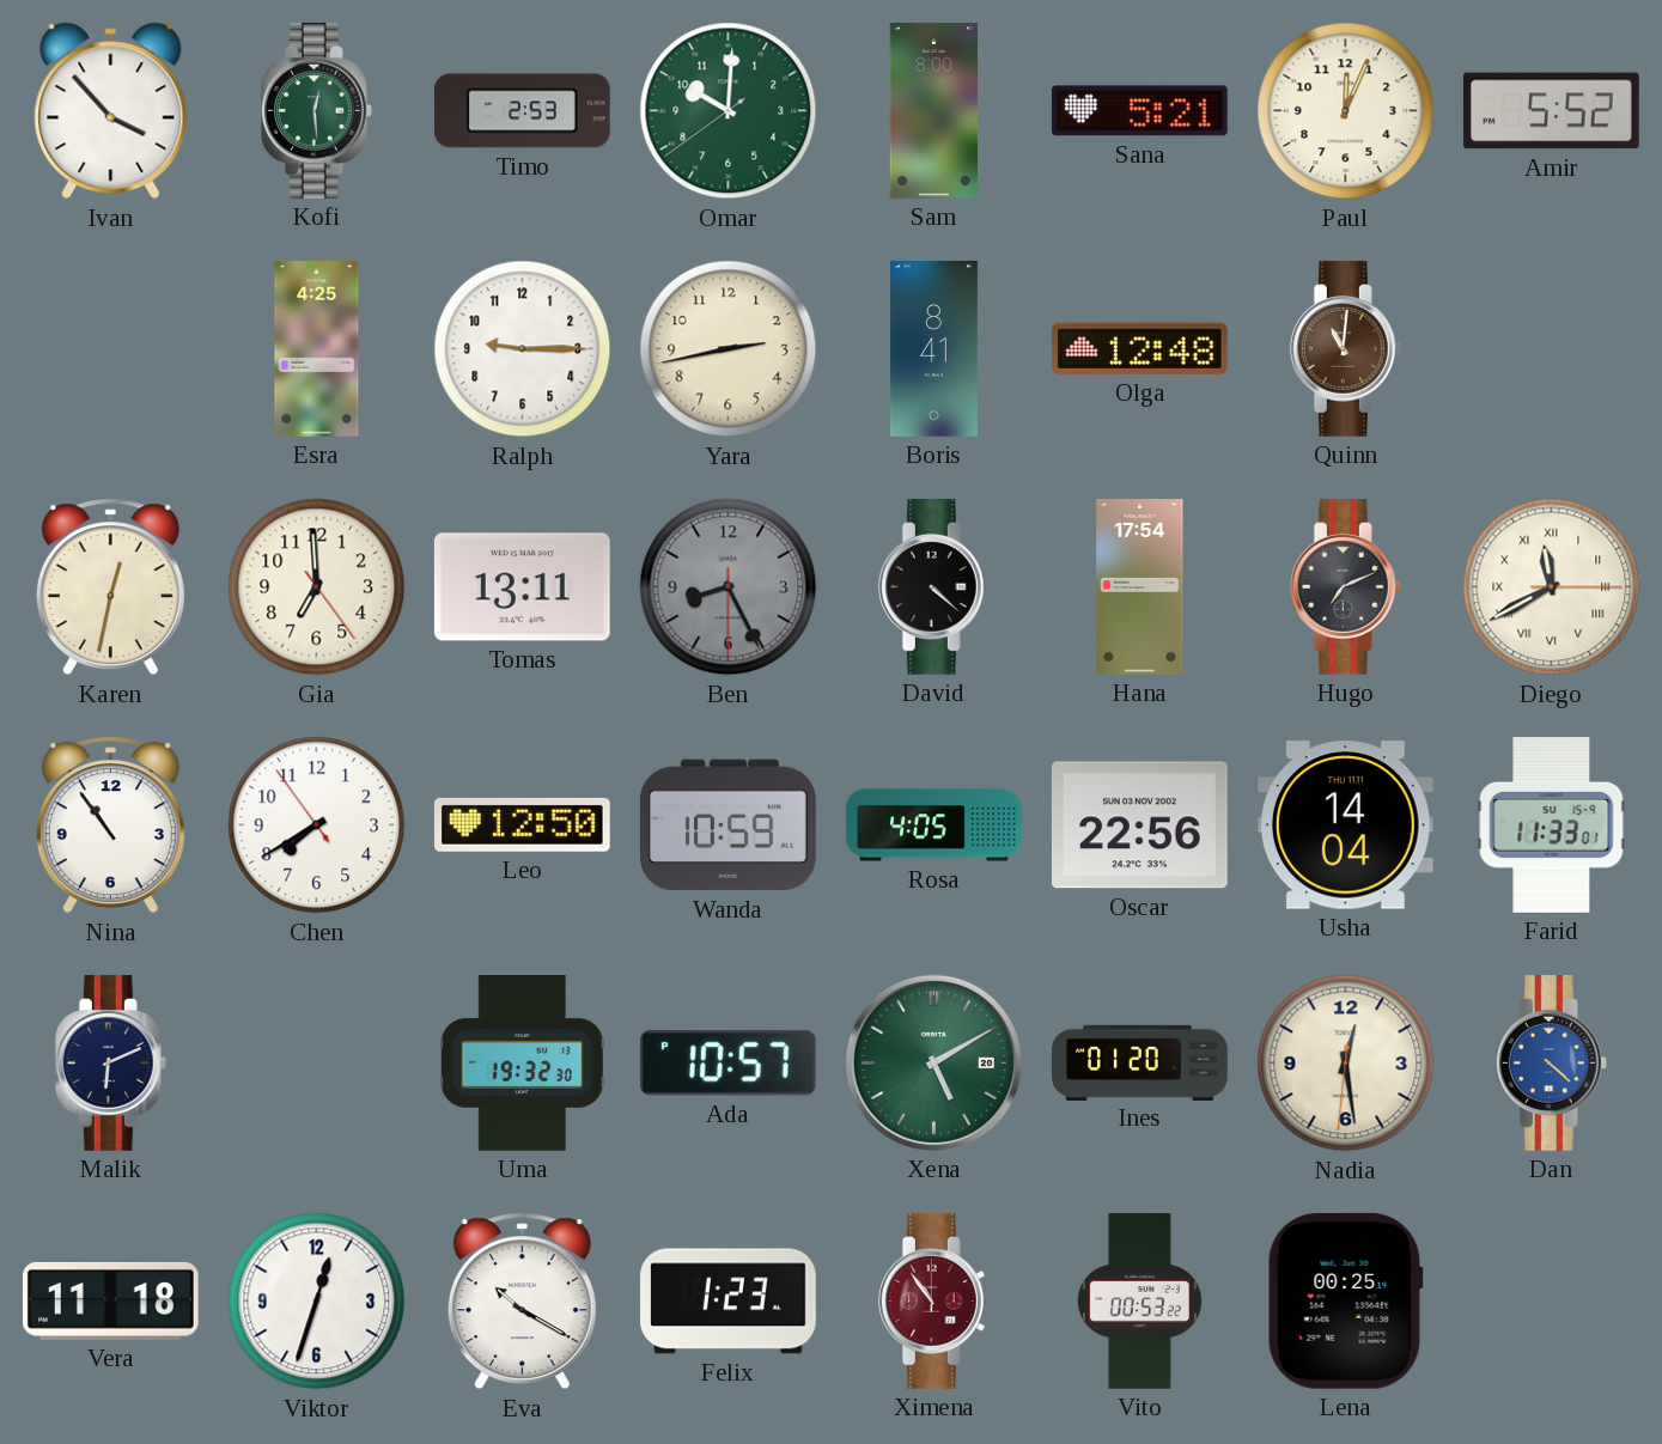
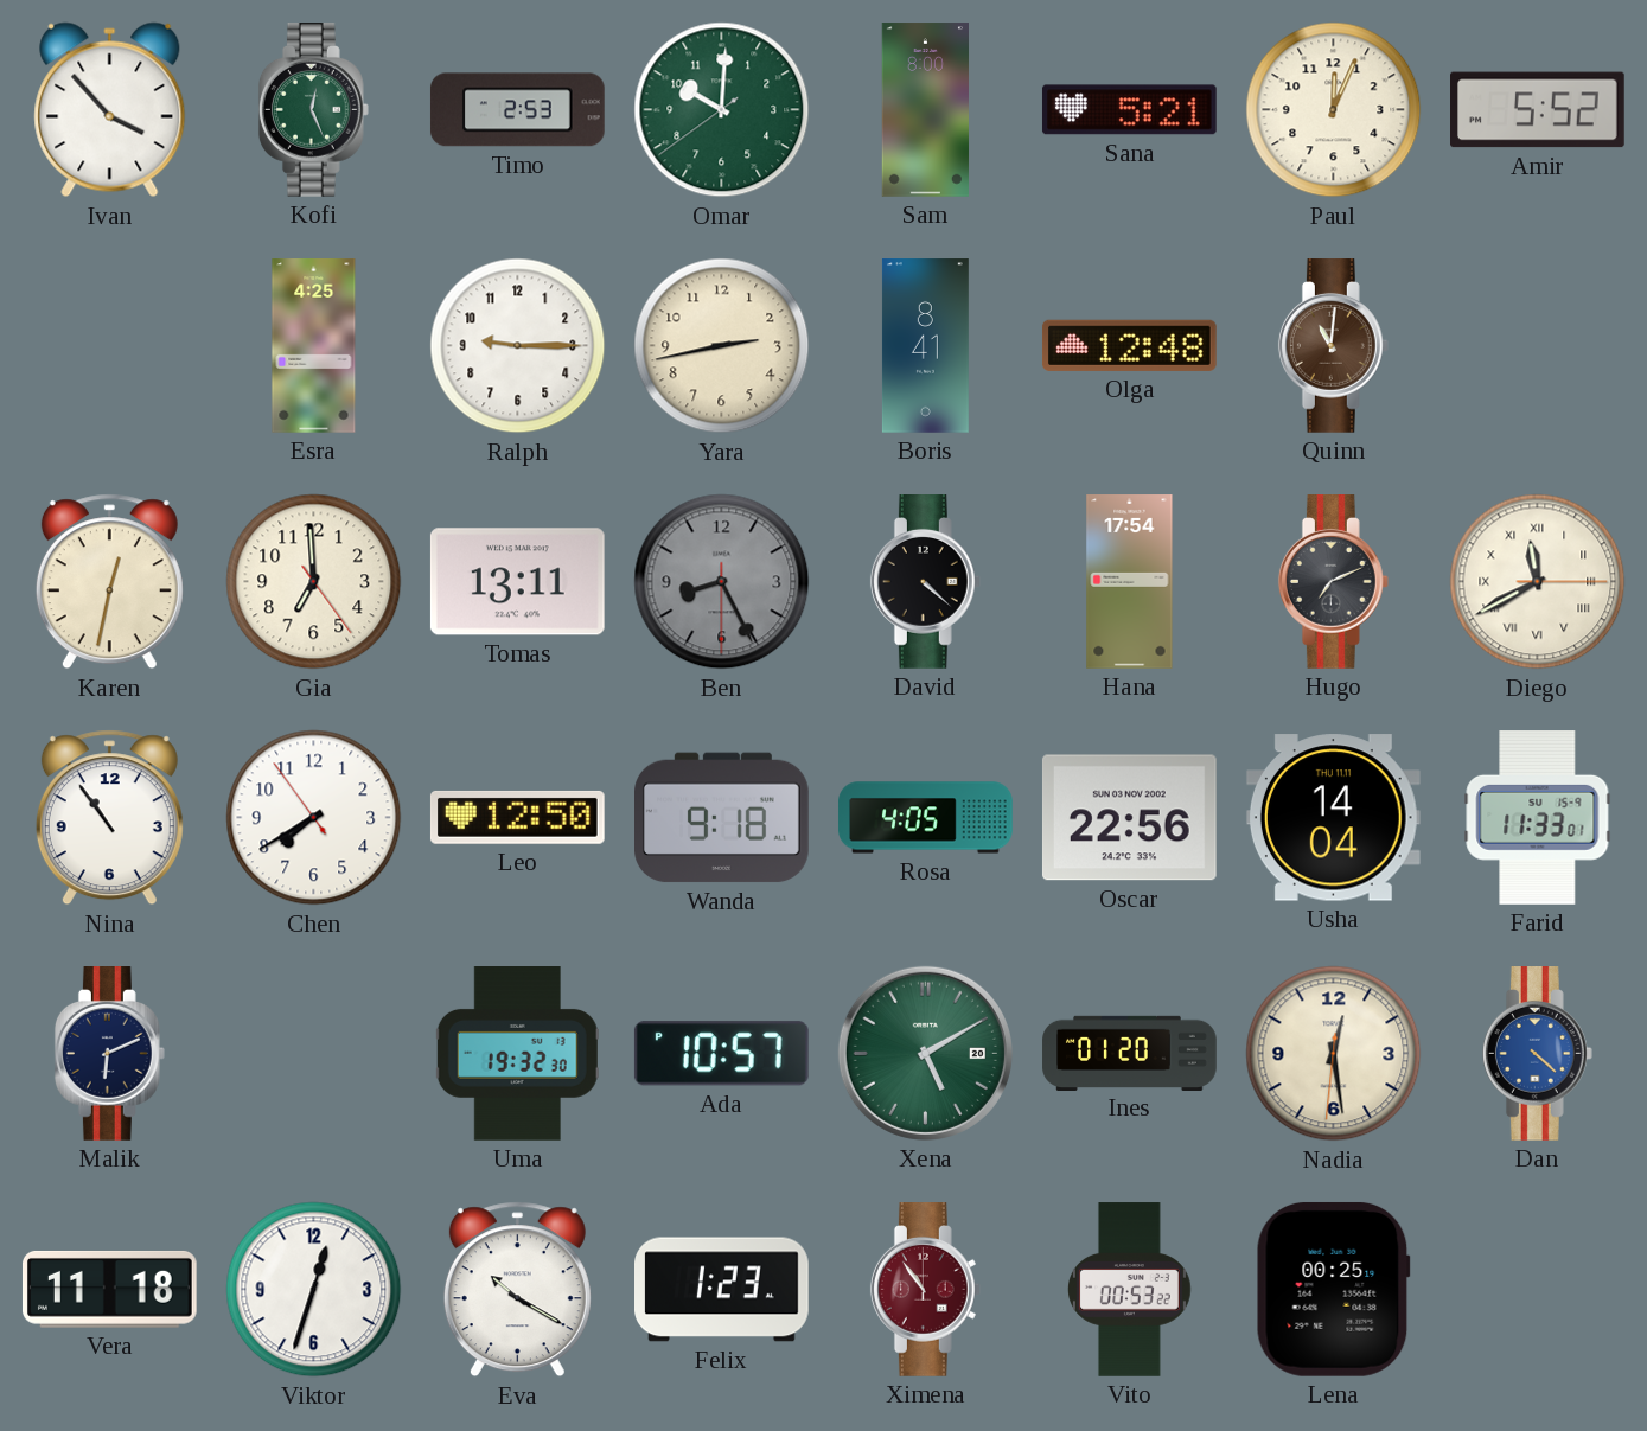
Kofi: 12:29 -> 12:26
Wanda: 10:59 -> 9:18
